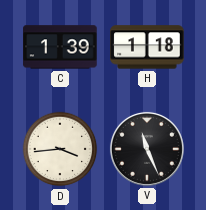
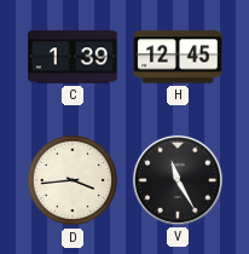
H: 1:18 -> 12:45
V: 11:26 -> 11:25
